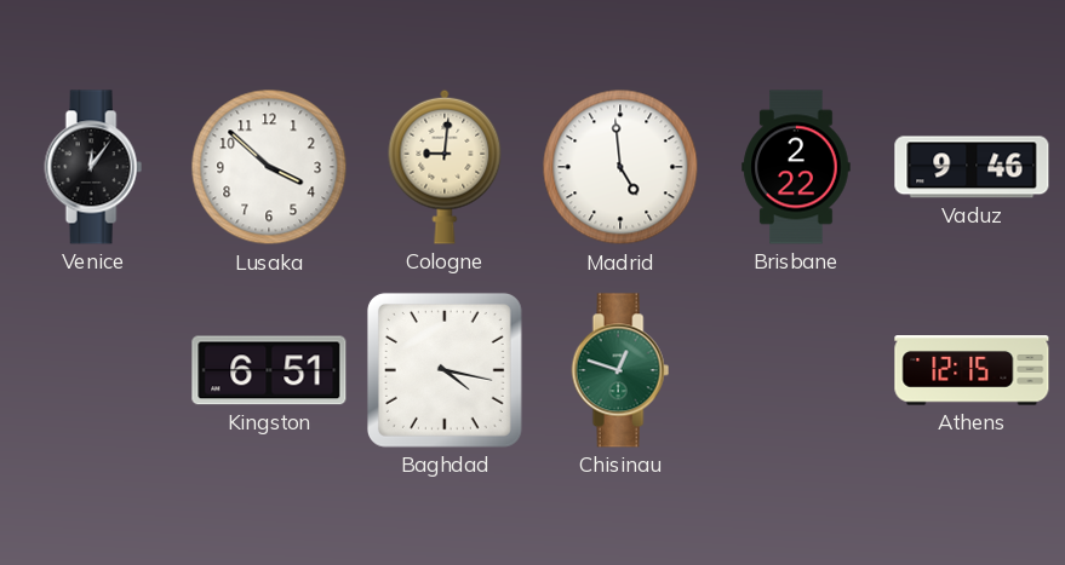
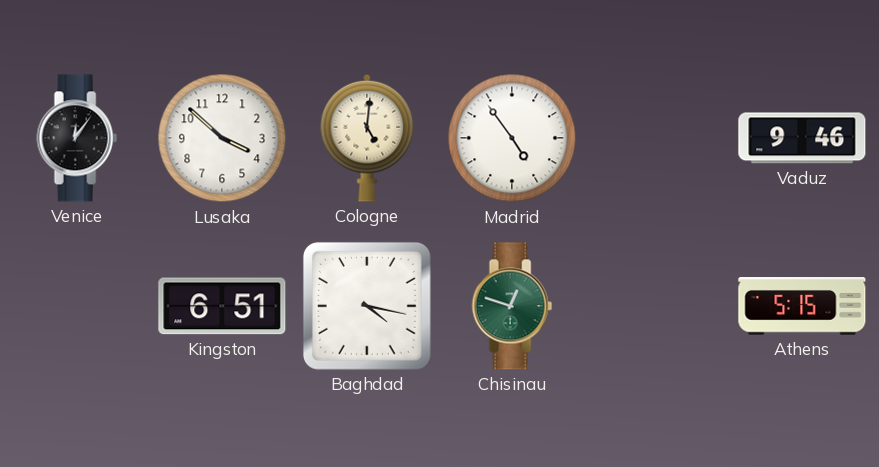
Cologne: 9:01 -> 5:01
Madrid: 4:59 -> 4:54
Brisbane: 2:22 -> none
Athens: 12:15 -> 5:15
